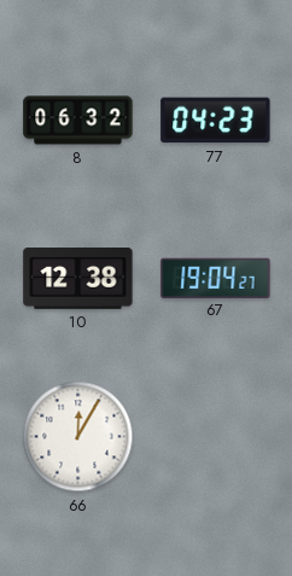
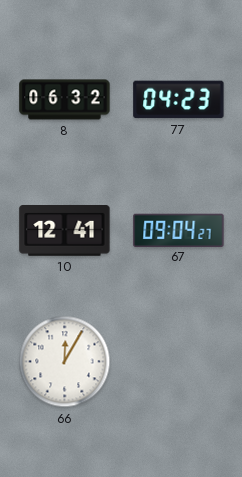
10: 12:38 -> 12:41
67: 19:04 -> 09:04
